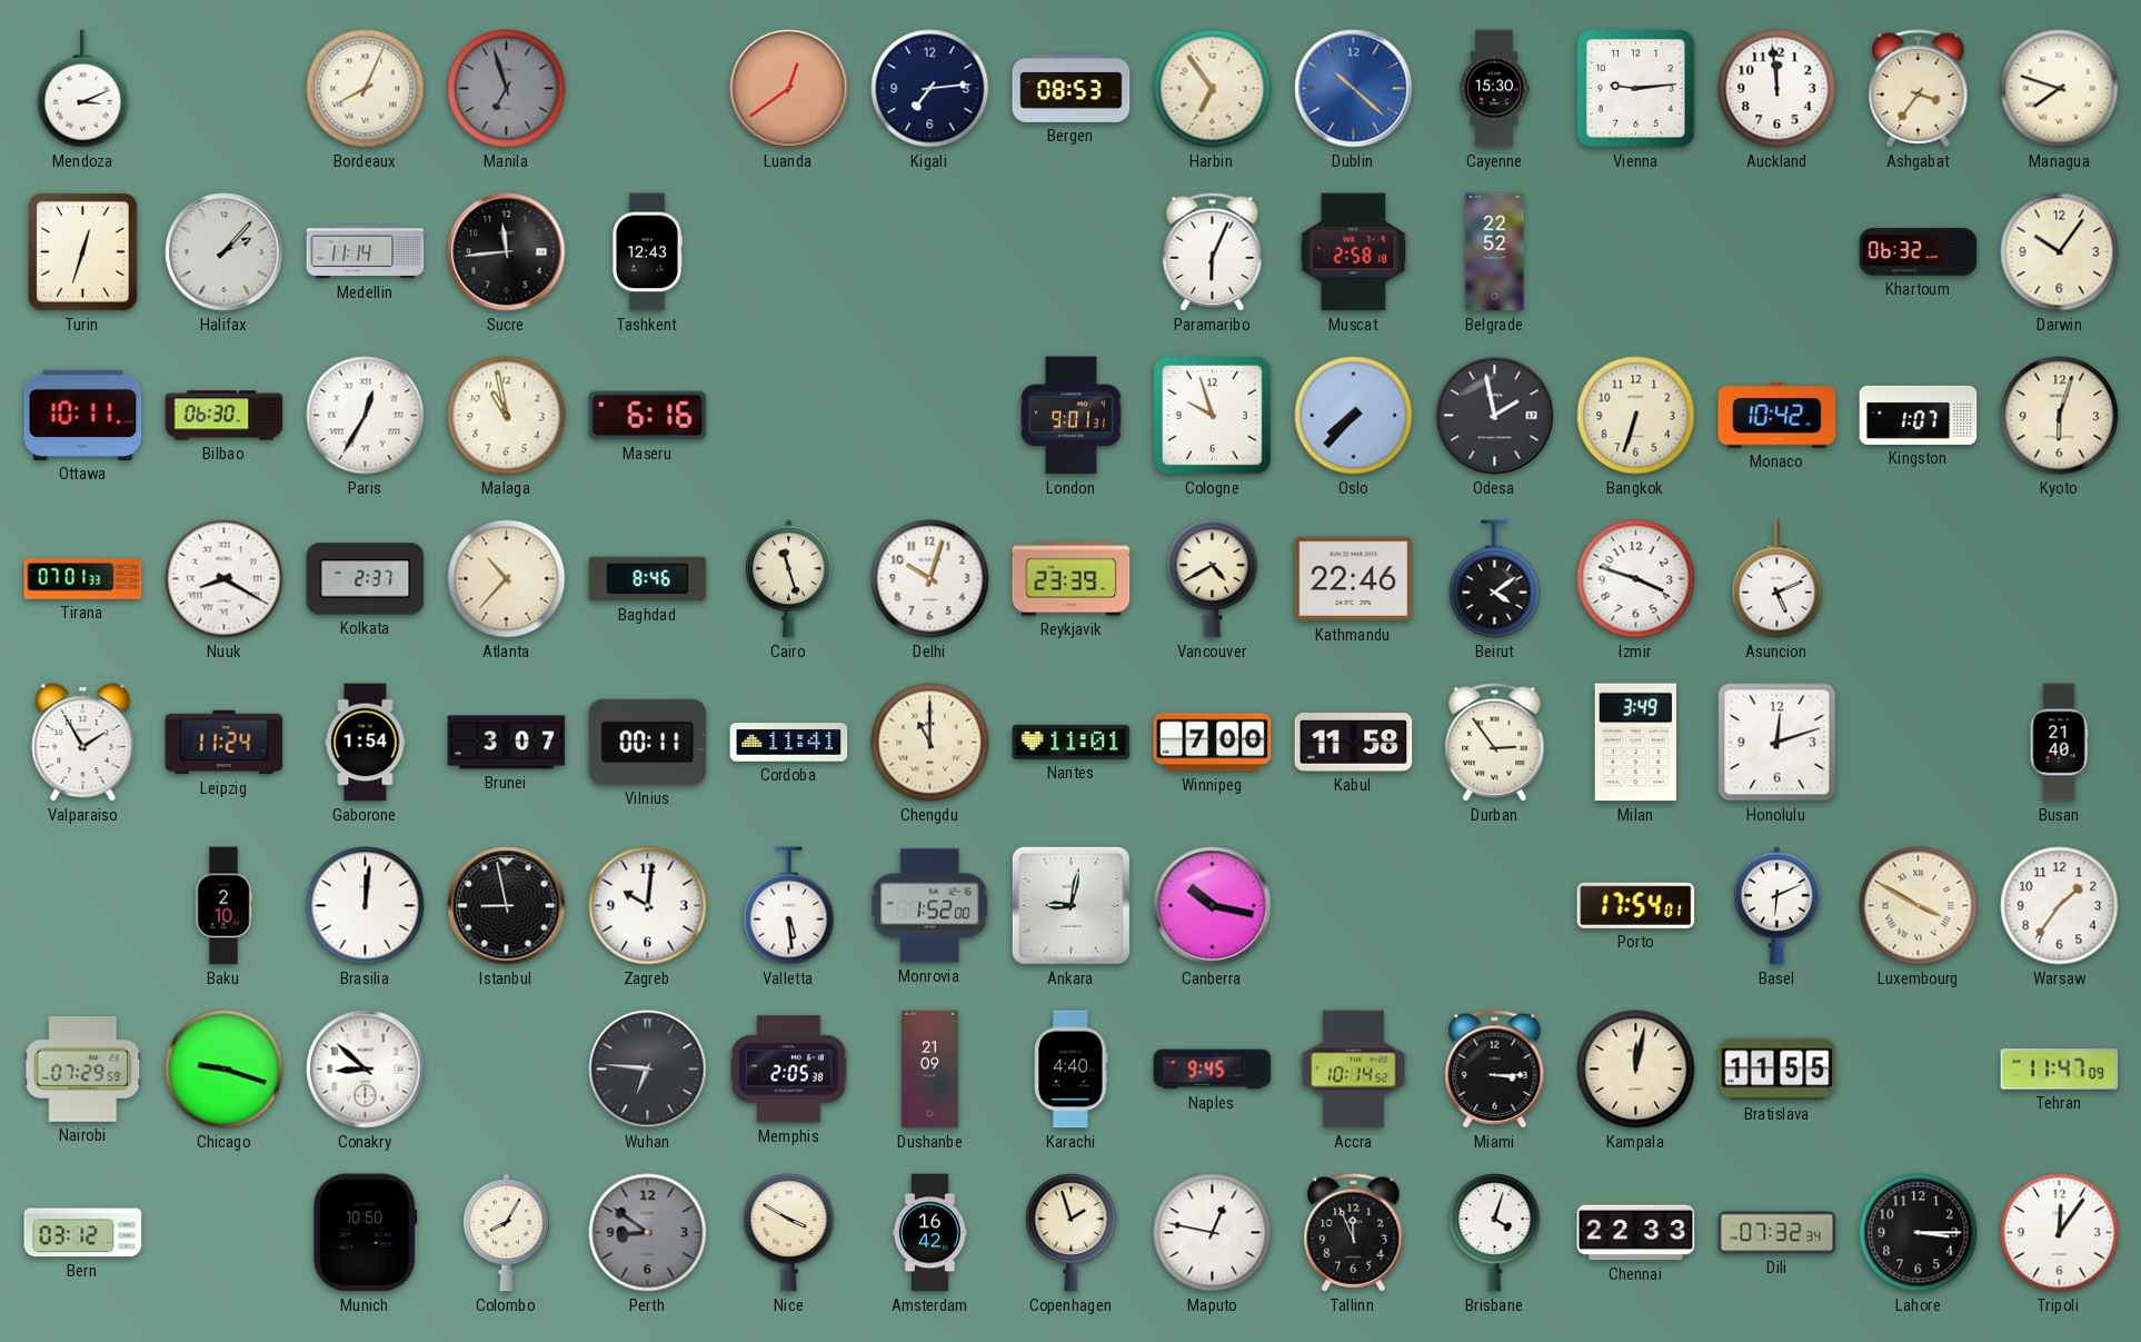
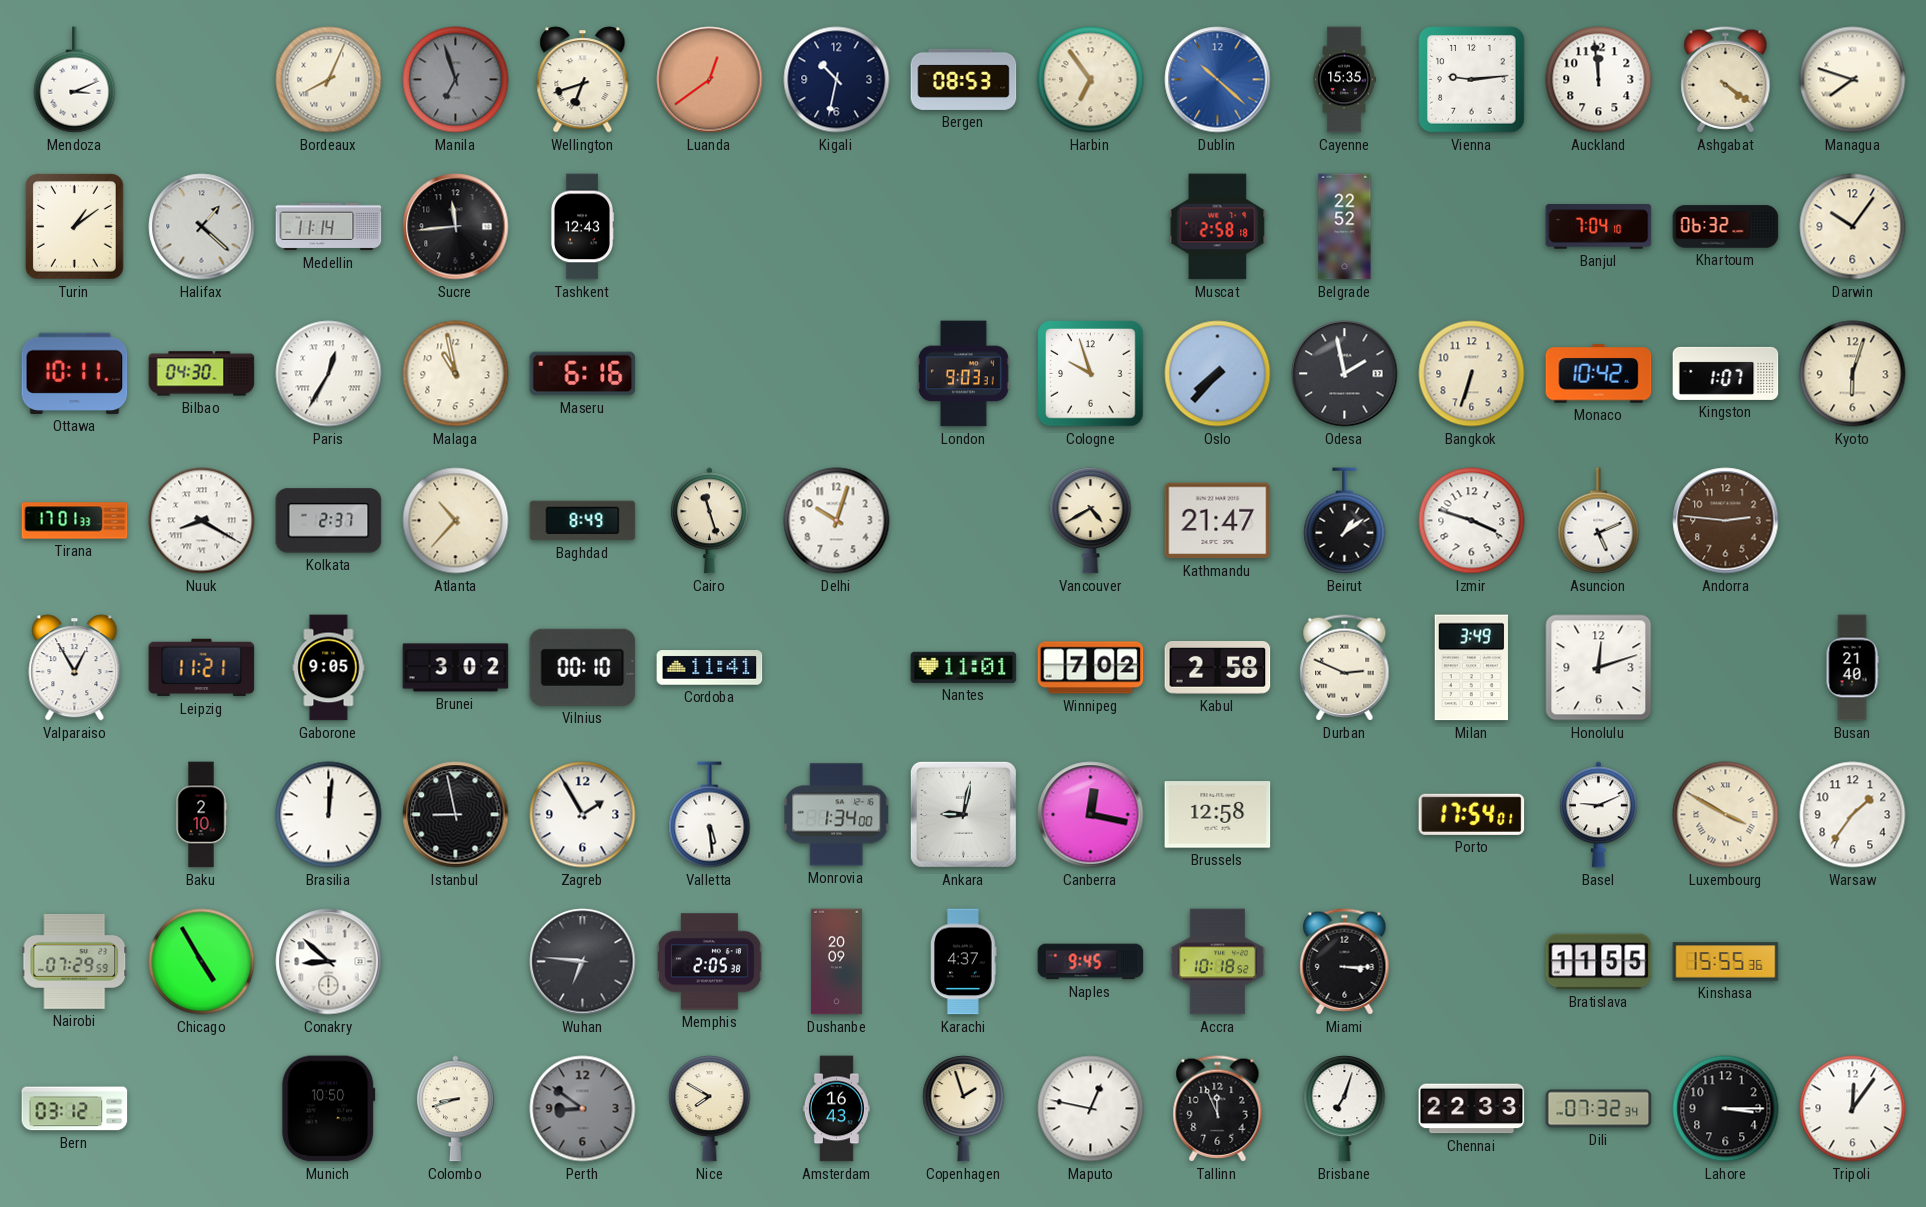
Wellington: none -> 6:42
Kigali: 7:14 -> 10:32
Cayenne: 15:30 -> 15:35
Ashgabat: 3:36 -> 4:21
Turin: 12:33 -> 1:09
Halifax: 2:07 -> 1:22
Paramaribo: 6:04 -> none
Banjul: none -> 7:04
Bilbao: 06:30 -> 04:30
London: 9:01 -> 9:03
Tirana: 07:01 -> 17:01
Baghdad: 8:46 -> 8:49
Reykjavik: 23:39 -> none
Kathmandu: 22:46 -> 21:47
Beirut: 4:09 -> 1:09
Andorra: none -> 2:46
Valparaiso: 1:55 -> 12:55
Leipzig: 11:24 -> 11:21
Gaborone: 1:54 -> 9:05
Brunei: 3:07 -> 3:02
Vilnius: 00:11 -> 00:10
Chengdu: 11:00 -> none
Winnipeg: 7:00 -> 7:02
Kabul: 11:58 -> 2:58
Durban: 2:54 -> 2:49
Zagreb: 10:01 -> 1:55
Monrovia: 1:52 -> 1:34
Canberra: 10:17 -> 12:17
Brussels: none -> 12:58
Basel: 6:11 -> 9:11
Chicago: 9:18 -> 4:55
Dushanbe: 21:09 -> 20:09
Karachi: 4:40 -> 4:37
Accra: 10:14 -> 10:18
Kampala: 12:02 -> none
Kinshasa: none -> 15:55
Tehran: 11:47 -> none
Colombo: 8:05 -> 8:42
Nice: 3:50 -> 7:50
Amsterdam: 16:42 -> 16:43
Brisbane: 4:03 -> 7:03
